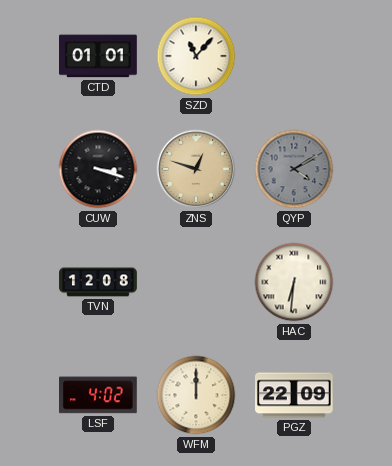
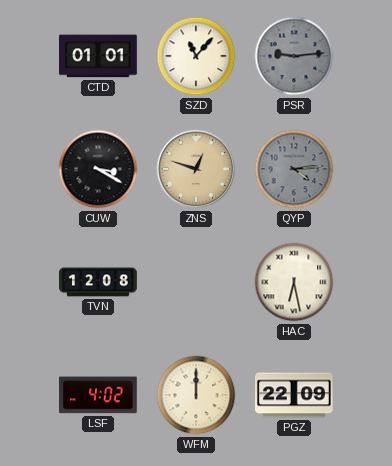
PSR: none -> 9:14
CUW: 3:18 -> 3:20
QYP: 4:10 -> 4:14
HAC: 6:31 -> 6:28
